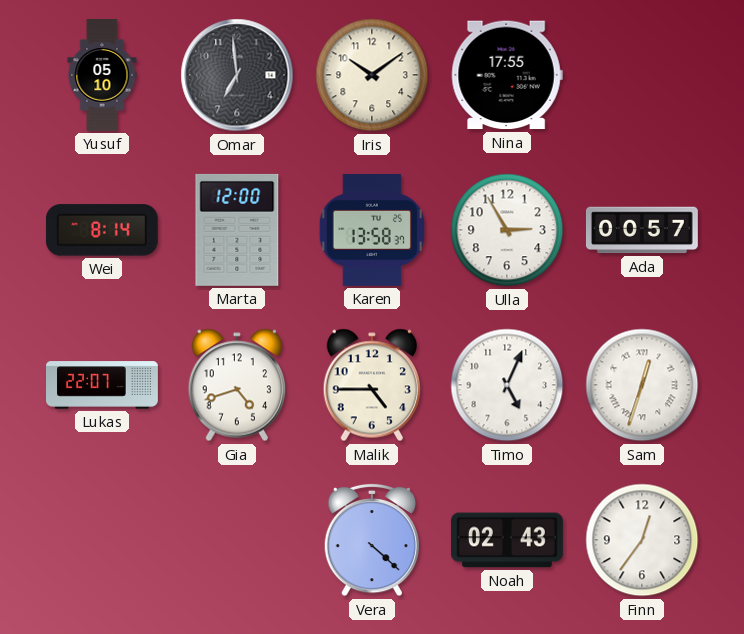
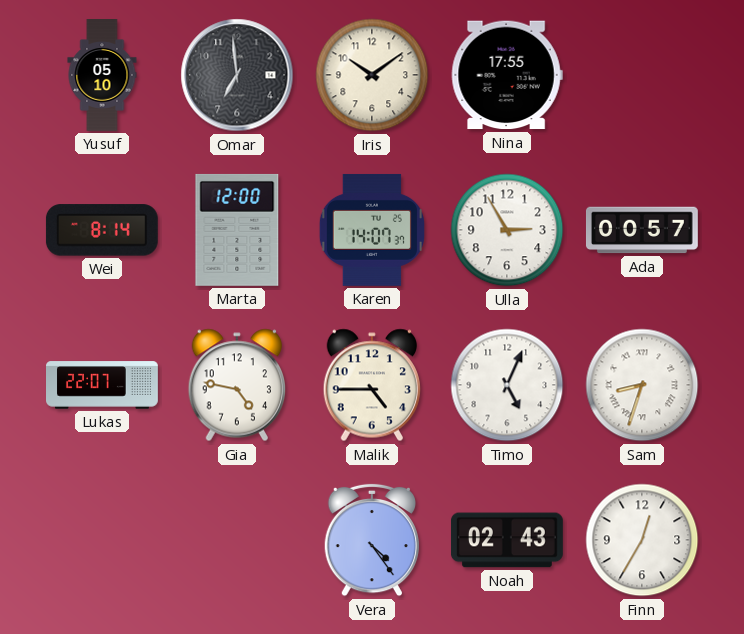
Karen: 13:58 -> 14:07
Gia: 4:42 -> 4:47
Sam: 12:33 -> 8:33
Vera: 4:22 -> 4:24
Finn: 12:36 -> 12:35
